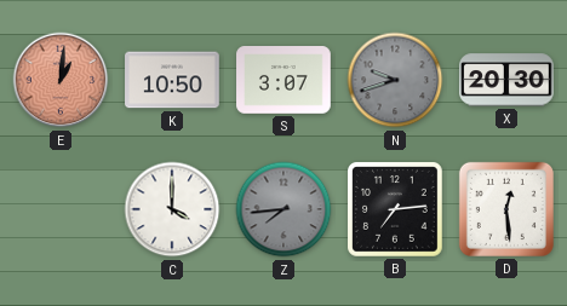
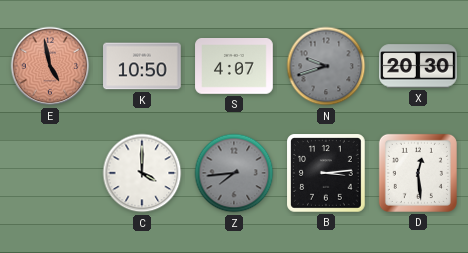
E: 1:01 -> 4:58
S: 3:07 -> 4:07
B: 7:14 -> 3:14
